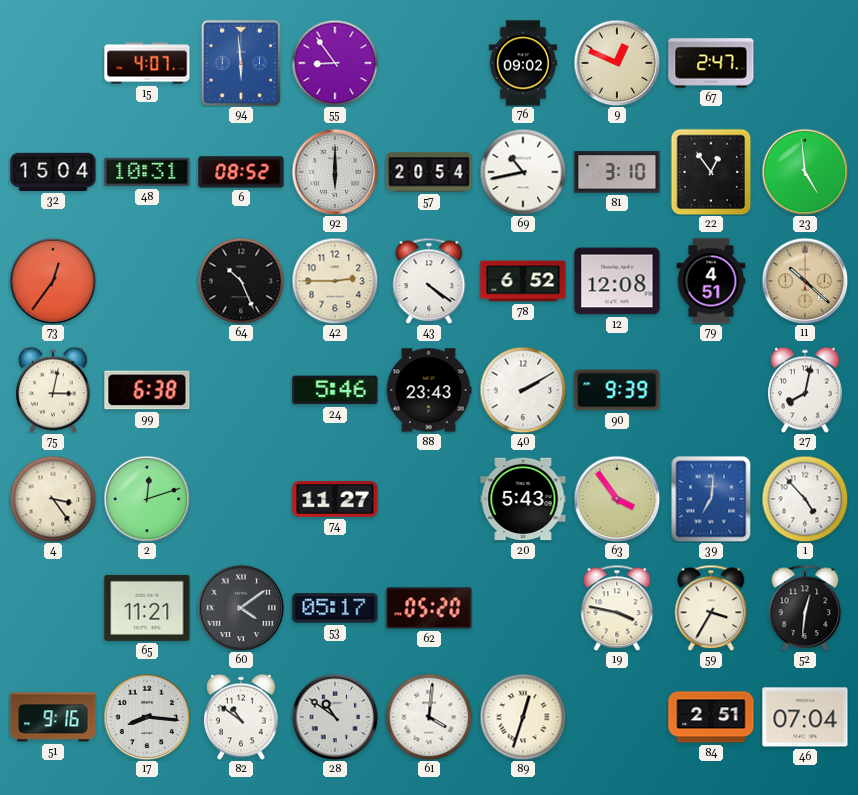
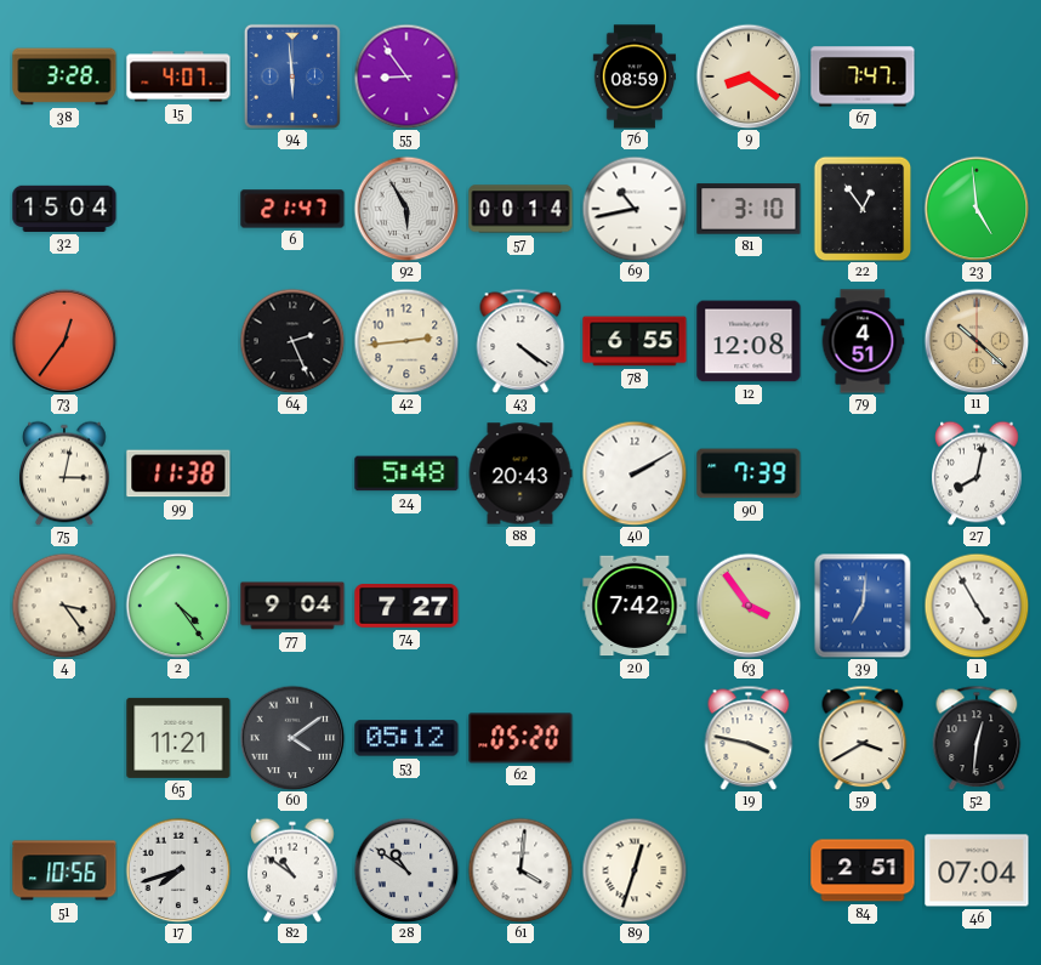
38: none -> 3:28
76: 09:02 -> 08:59
9: 12:49 -> 8:21
67: 2:47 -> 7:47
48: 10:31 -> none
6: 08:52 -> 21:47
92: 6:00 -> 5:55
57: 20:54 -> 00:14
64: 10:26 -> 2:26
42: 2:45 -> 2:44
78: 6:52 -> 6:55
99: 6:38 -> 11:38
24: 5:46 -> 5:48
88: 23:43 -> 20:43
90: 9:39 -> 7:39
2: 12:12 -> 4:24
77: none -> 9:04
74: 11:27 -> 7:27
20: 5:43 -> 7:42
1: 4:53 -> 4:55
53: 05:17 -> 05:12
59: 3:35 -> 3:40
51: 9:16 -> 10:56
17: 8:16 -> 7:42
